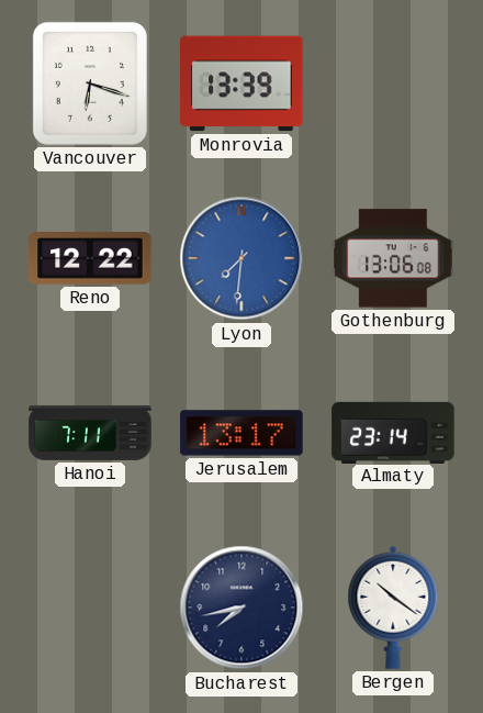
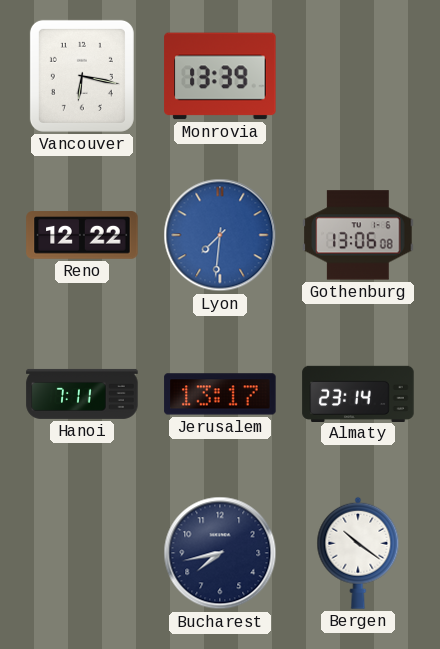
Vancouver: 6:18 -> 6:17
